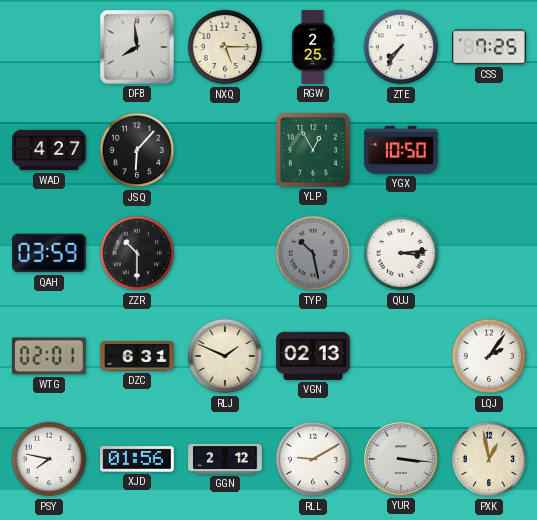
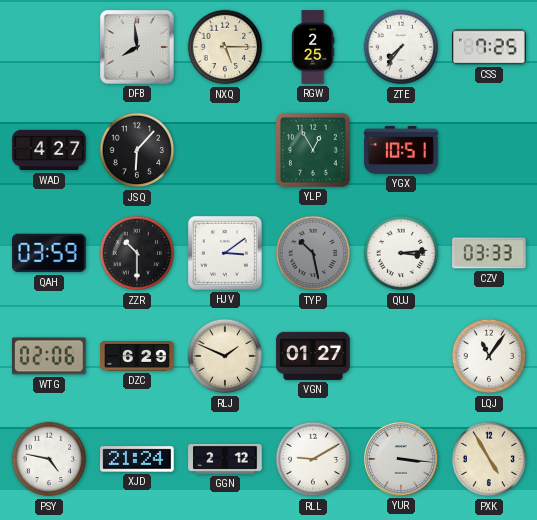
YGX: 10:50 -> 10:51
HJV: none -> 3:09
CZV: none -> 03:33
WTG: 02:01 -> 02:06
DZC: 6:31 -> 6:29
VGN: 02:13 -> 01:27
LQJ: 2:06 -> 11:06
PSY: 7:47 -> 4:47
XJD: 01:56 -> 21:24
PXK: 12:58 -> 4:55
